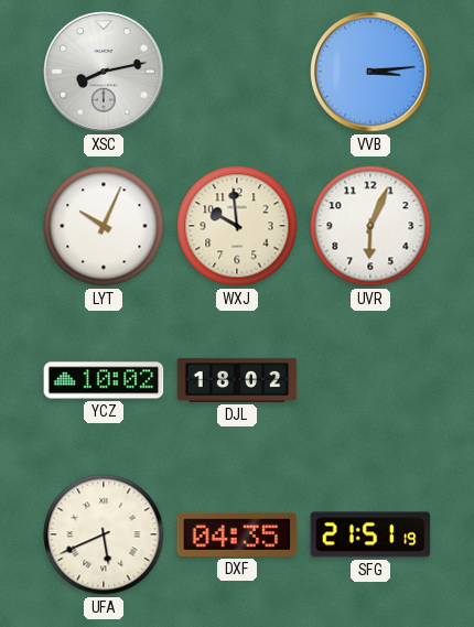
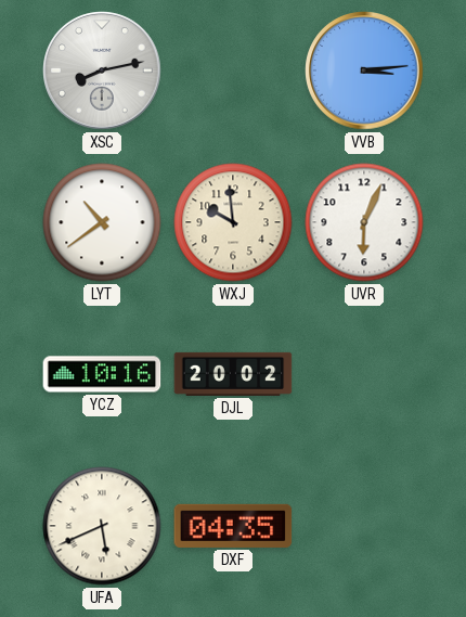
LYT: 10:04 -> 10:39
YCZ: 10:02 -> 10:16
DJL: 18:02 -> 20:02
SFG: 21:51 -> none
